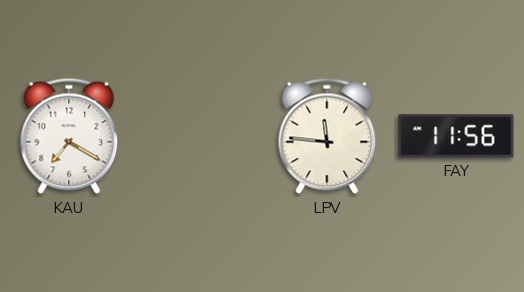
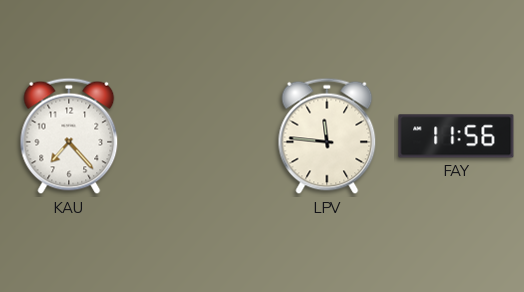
KAU: 7:20 -> 7:23
